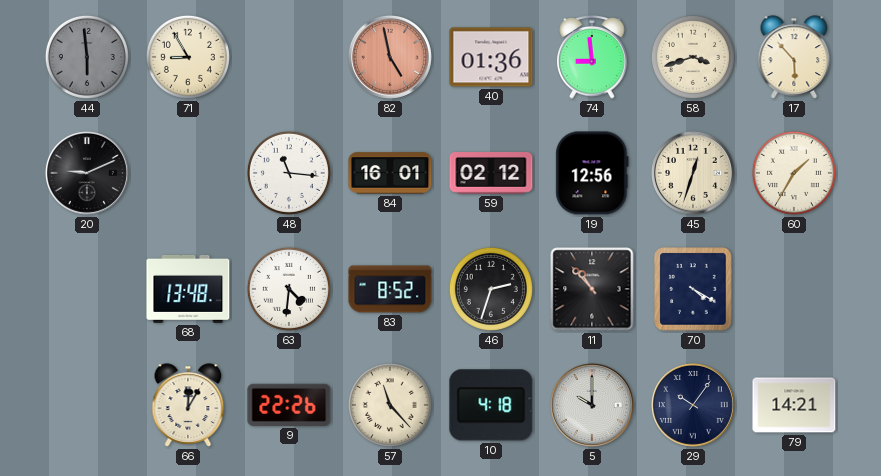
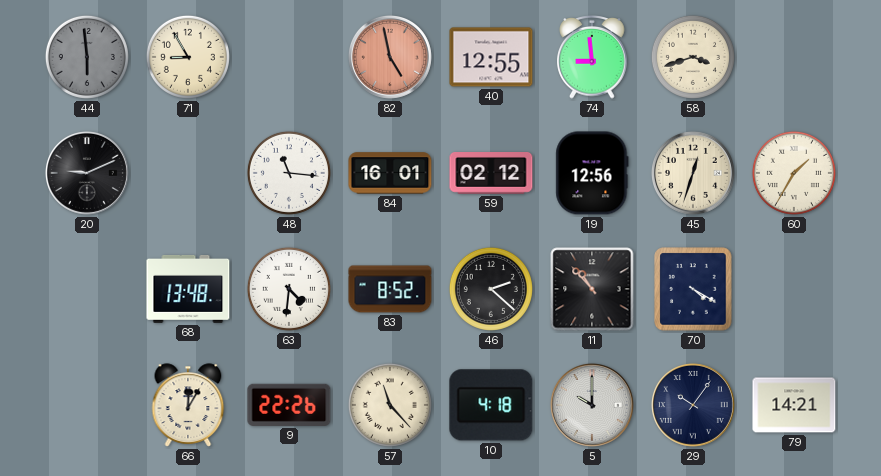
40: 01:36 -> 12:55
17: 5:53 -> none
46: 2:33 -> 2:22
